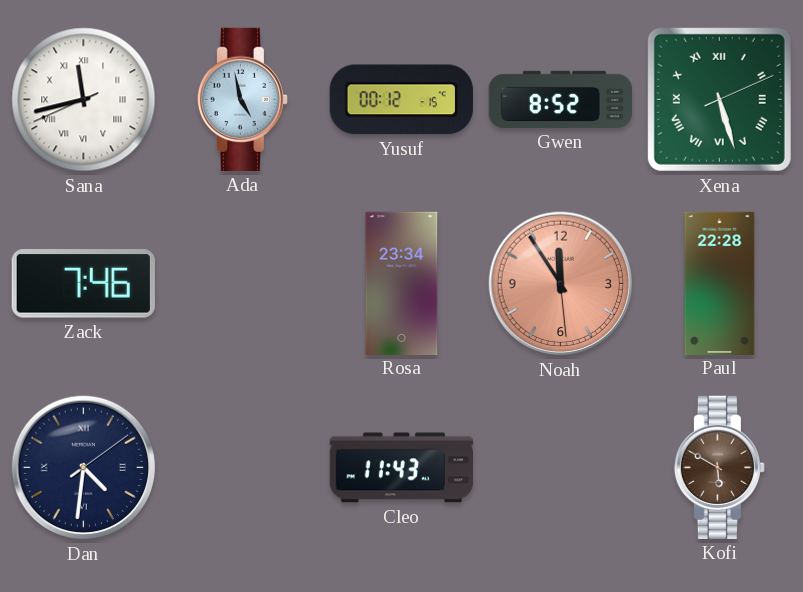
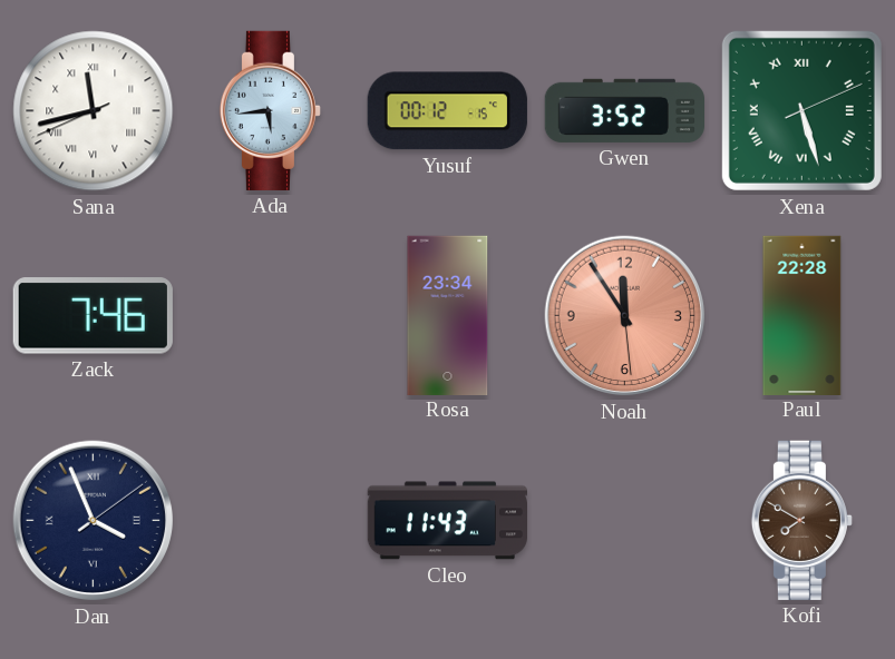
Ada: 4:58 -> 5:44
Gwen: 8:52 -> 3:52
Dan: 4:31 -> 3:56
Kofi: 5:50 -> 7:50
